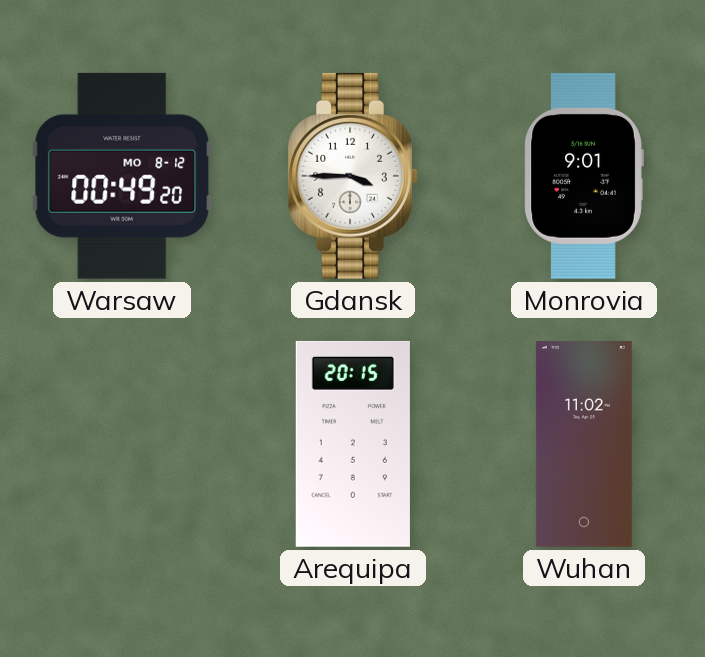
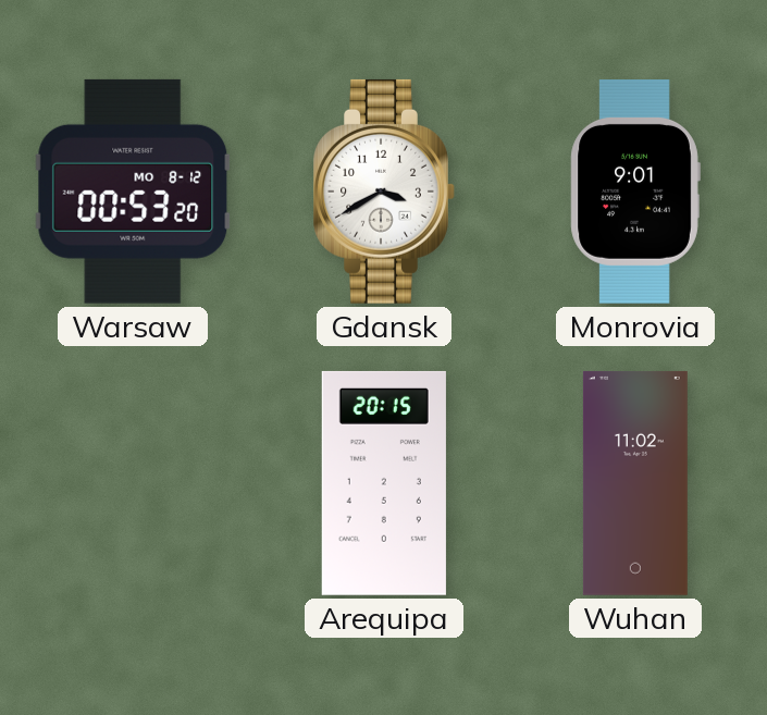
Warsaw: 00:49 -> 00:53
Gdansk: 3:45 -> 3:40
